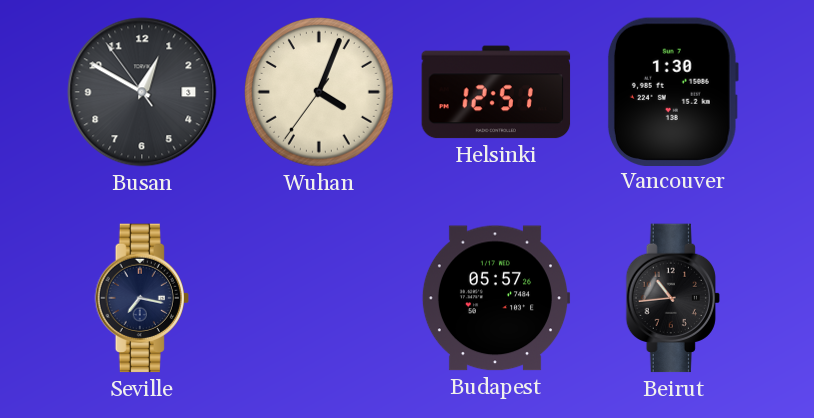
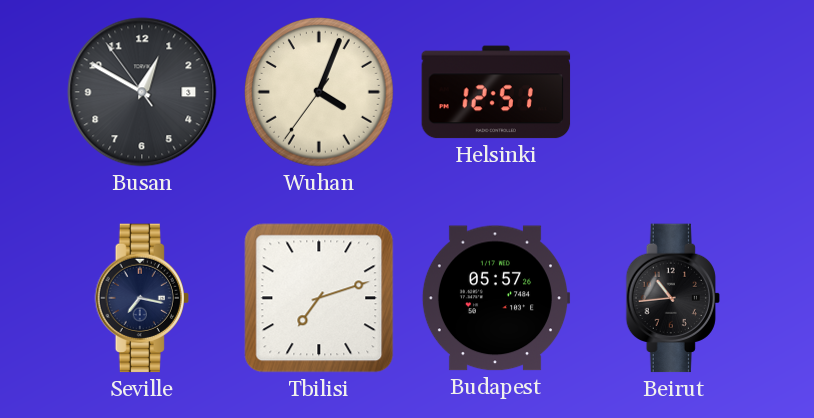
Vancouver: 1:30 -> none
Tbilisi: none -> 7:12
